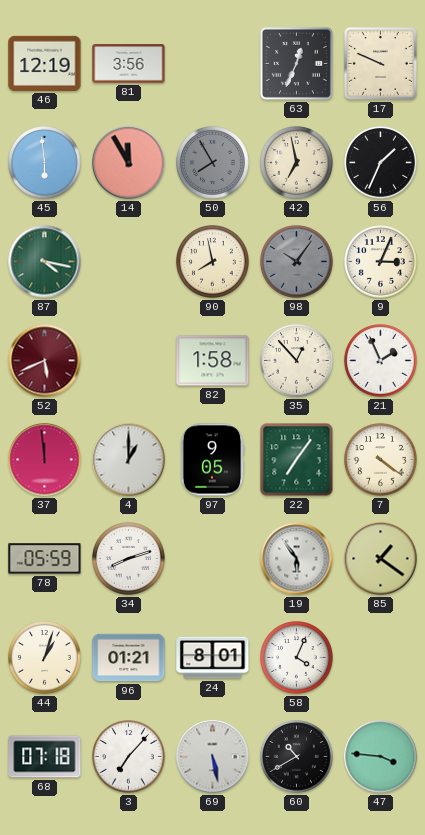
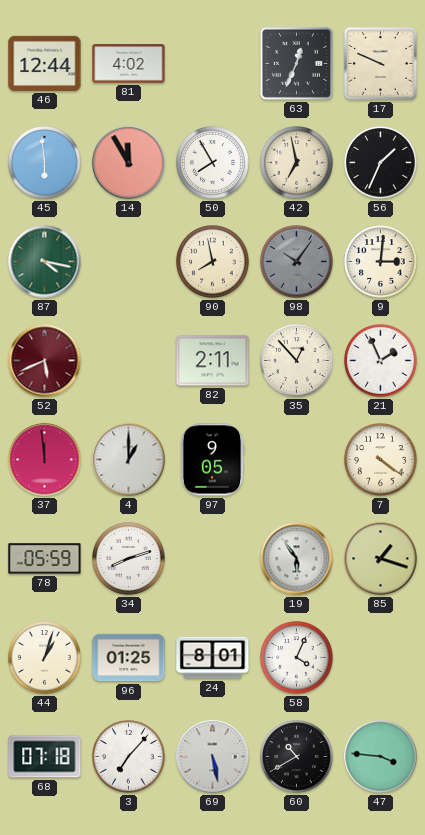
46: 12:19 -> 12:44
81: 3:56 -> 4:02
50 dial: grey -> white
9: 3:04 -> 3:01
82: 1:58 -> 2:11
22: 7:06 -> none
85: 1:21 -> 1:18
96: 01:21 -> 01:25
